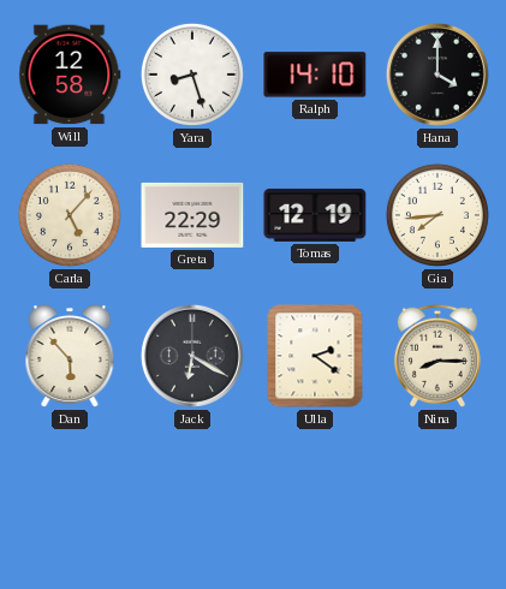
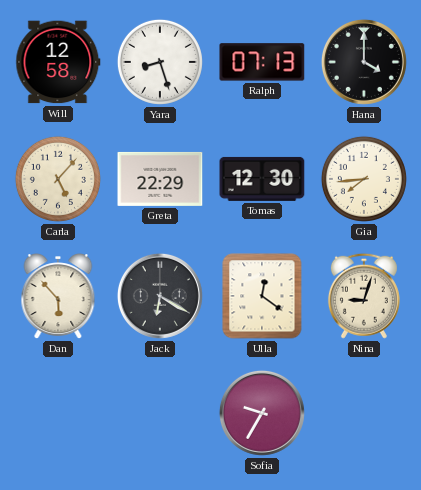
Ralph: 14:10 -> 07:13
Tomas: 12:19 -> 12:30
Ulla: 2:21 -> 12:21
Nina: 8:15 -> 9:03
Sofia: none -> 9:35
